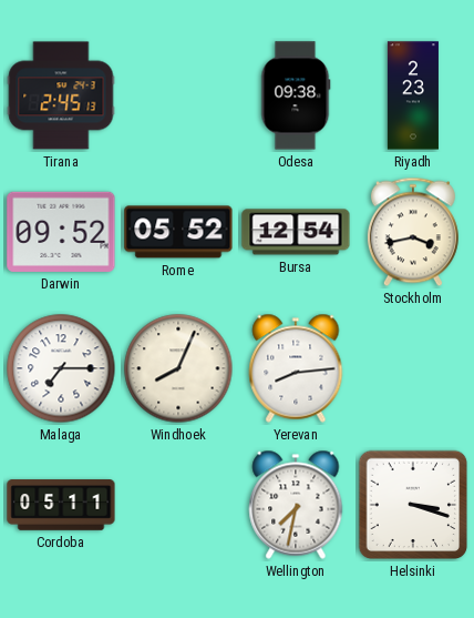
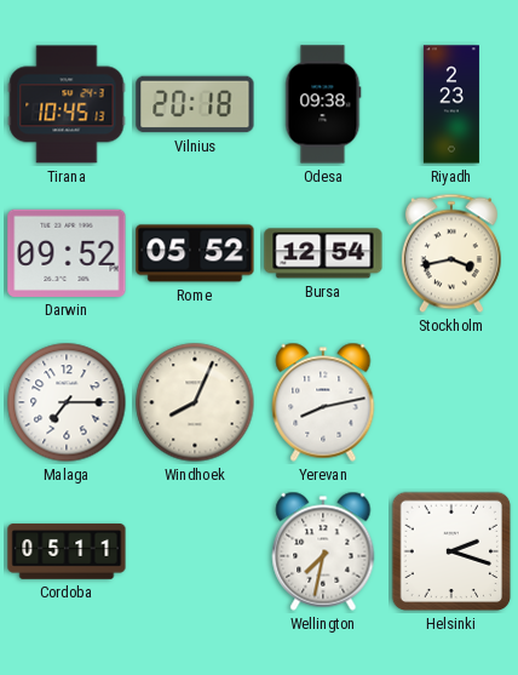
Tirana: 2:45 -> 10:45
Vilnius: none -> 20:18
Yerevan: 8:14 -> 8:13
Helsinki: 3:18 -> 2:18
